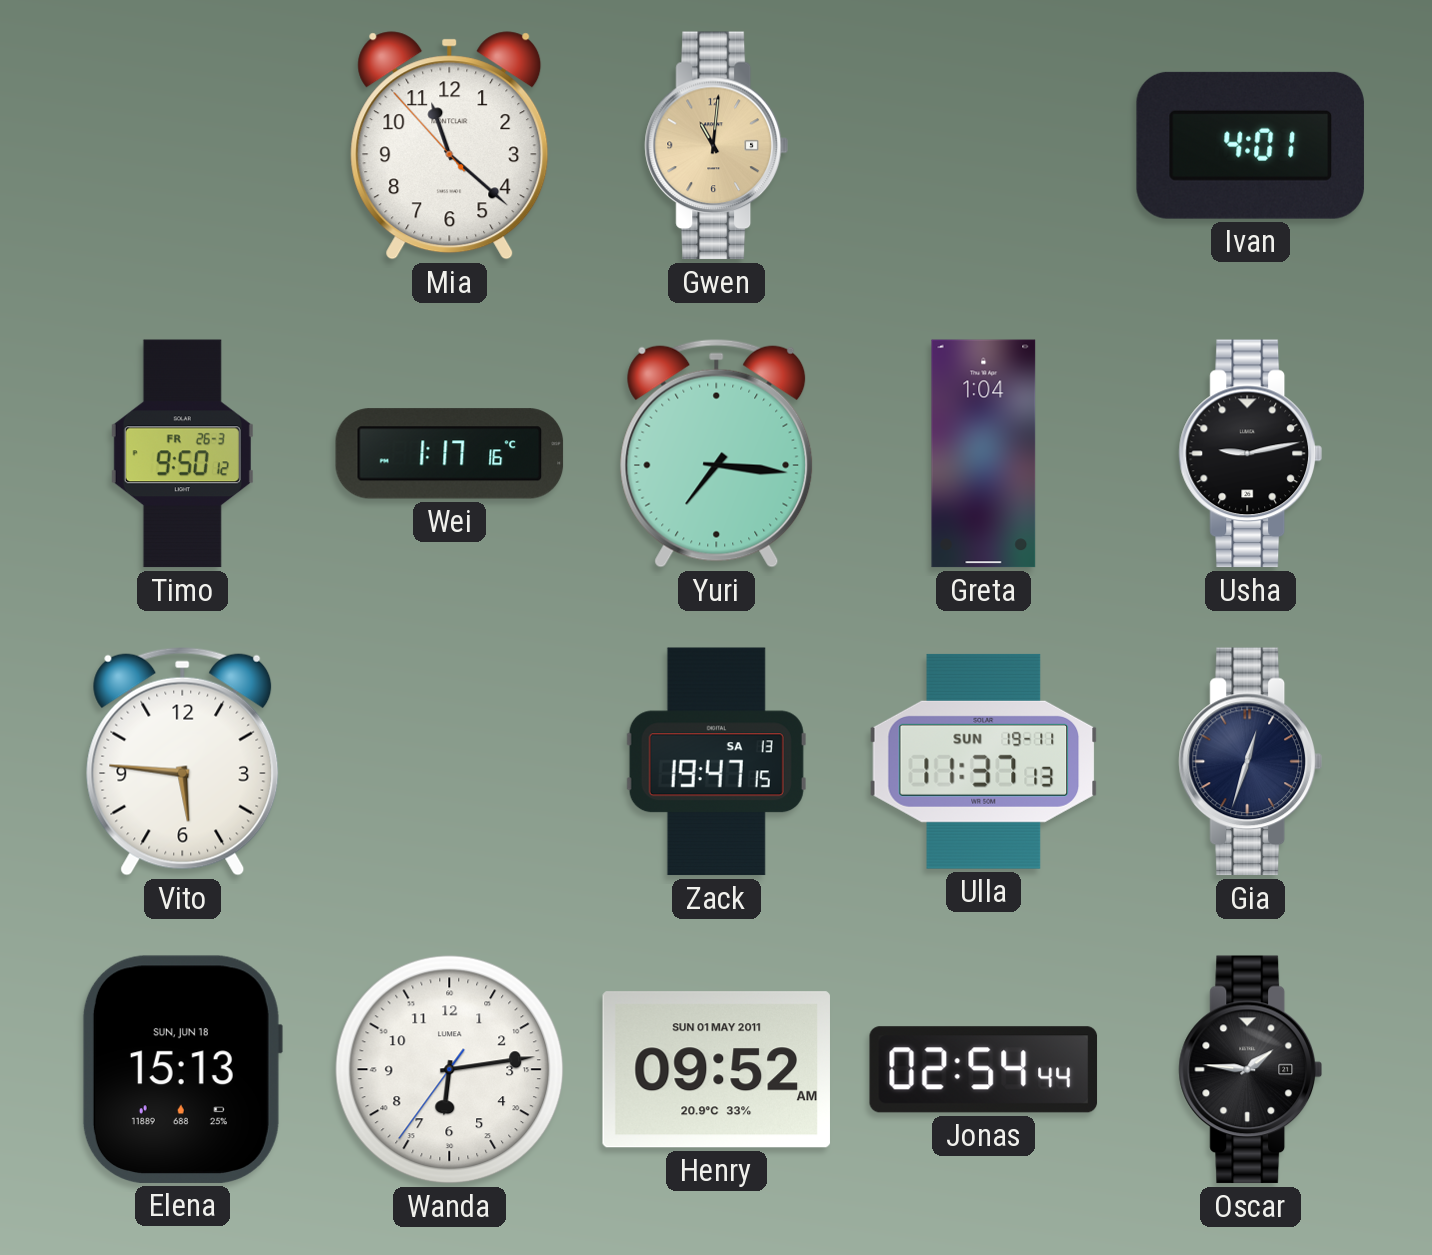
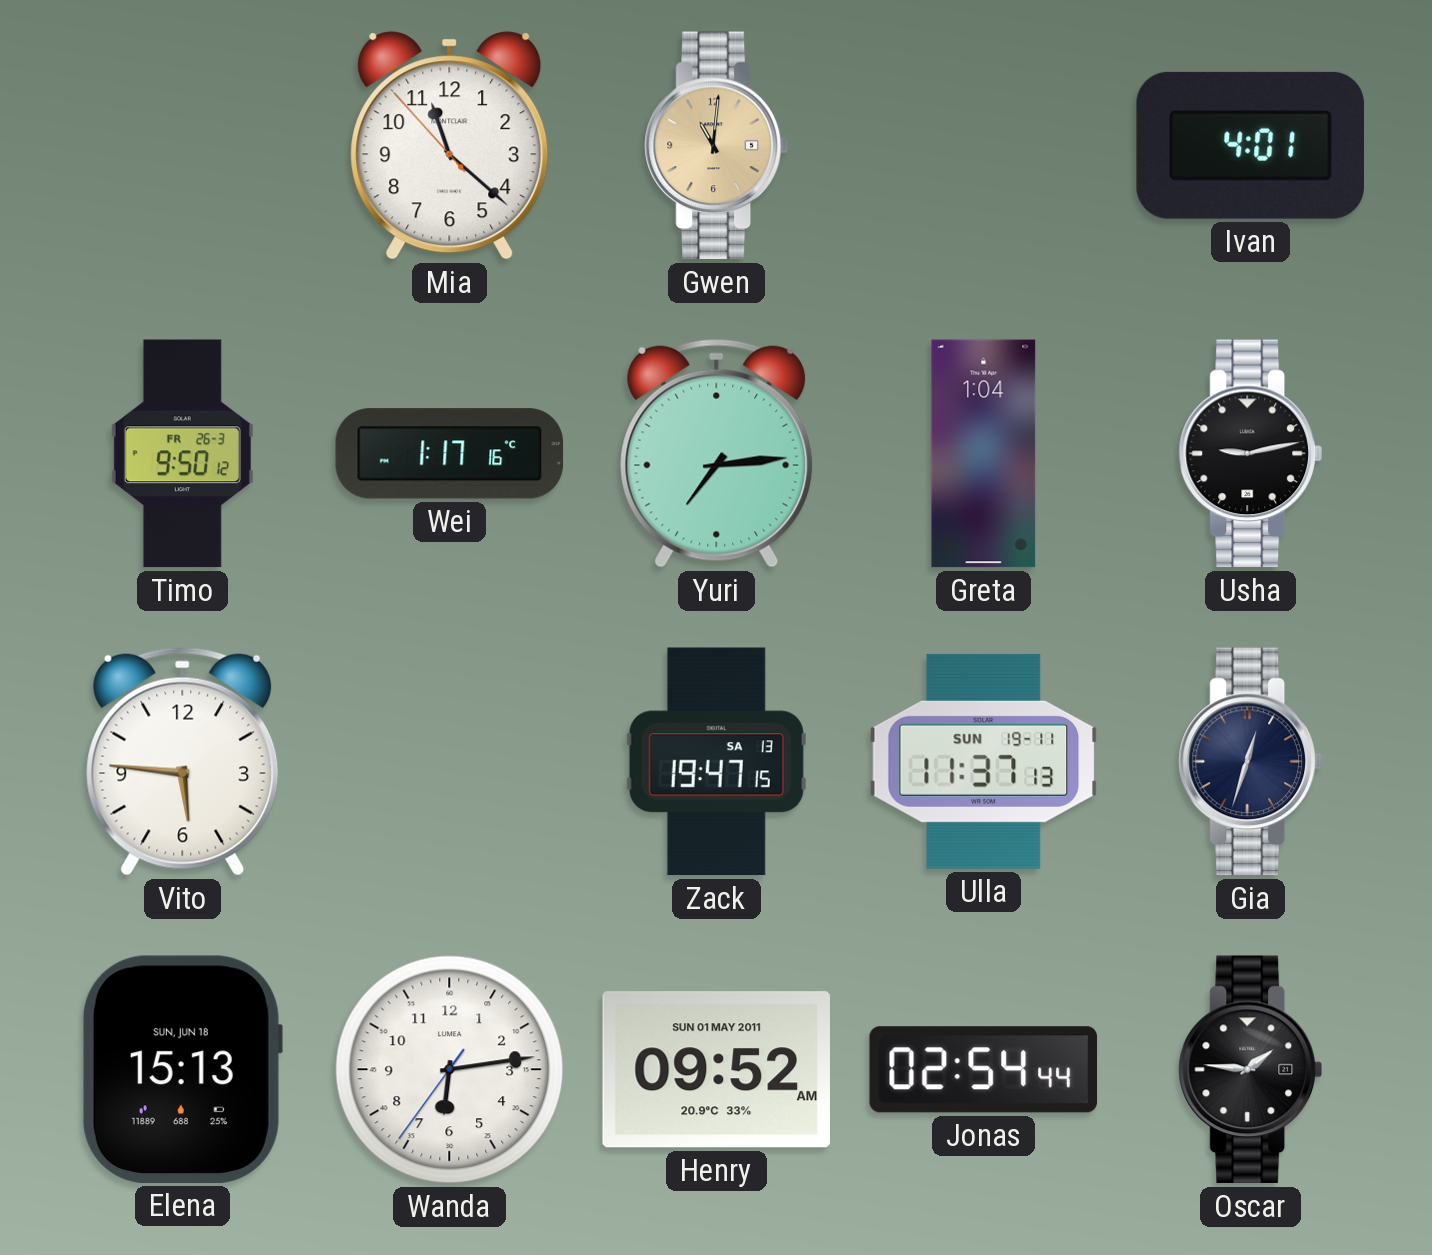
Yuri: 7:16 -> 7:14
